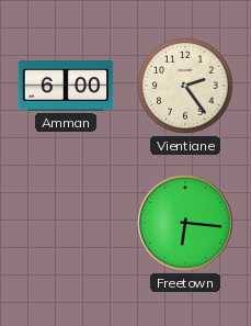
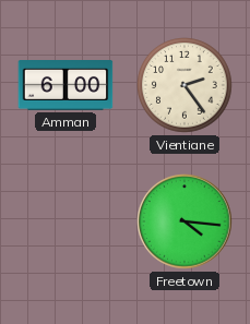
Freetown: 6:16 -> 4:16
